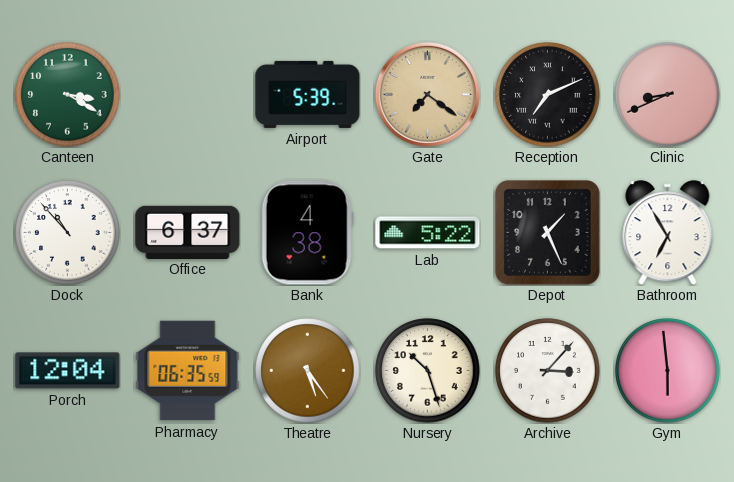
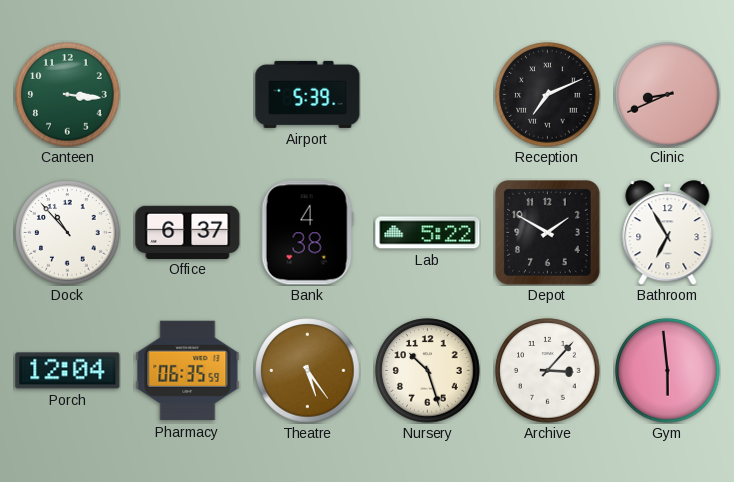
Canteen: 3:20 -> 3:16
Gate: 7:21 -> none
Depot: 1:26 -> 1:50
